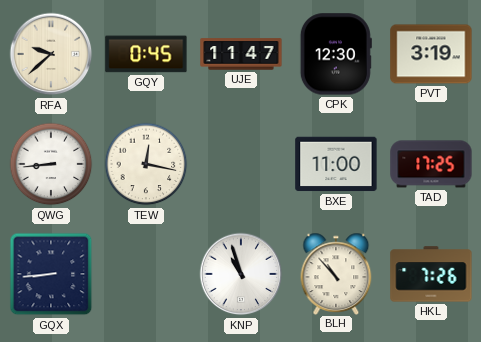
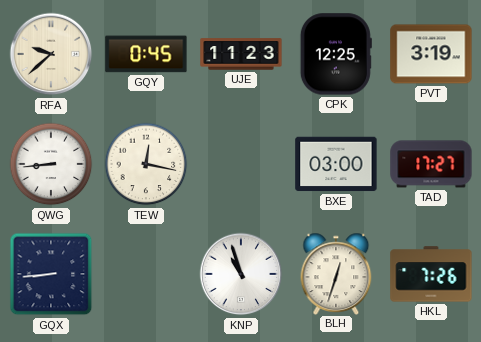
UJE: 11:47 -> 11:23
CPK: 12:30 -> 12:25
BXE: 11:00 -> 03:00
TAD: 17:25 -> 17:27
BLH: 10:53 -> 12:33
